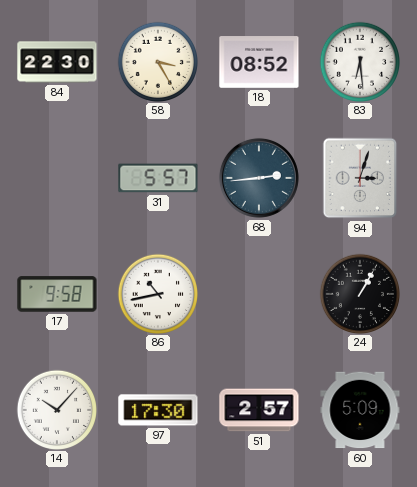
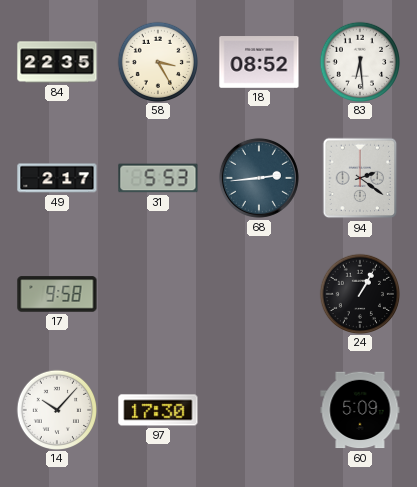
84: 22:30 -> 22:35
49: none -> 2:17
31: 5:57 -> 5:53
94: 3:03 -> 2:21
86: 10:43 -> none
51: 2:57 -> none
